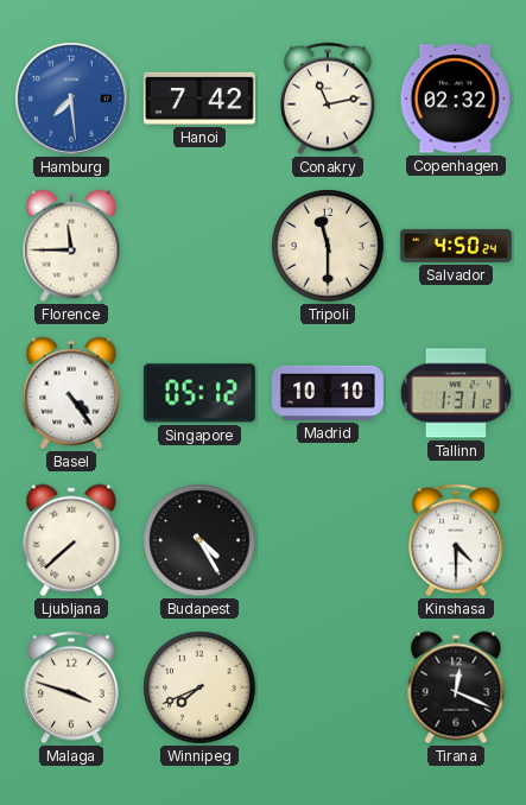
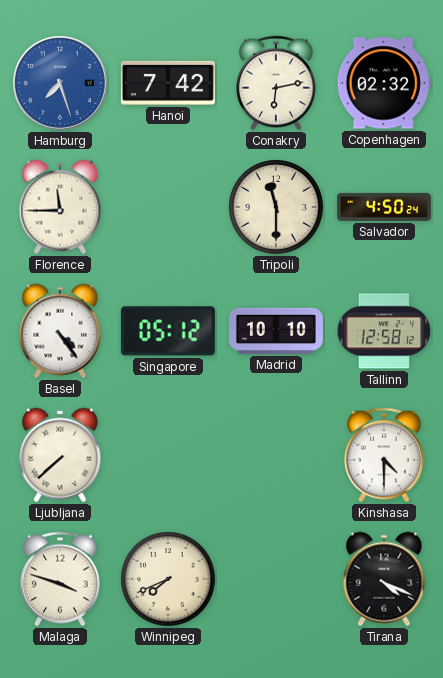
Hamburg: 7:29 -> 7:27
Conakry: 11:13 -> 6:13
Tallinn: 1:31 -> 12:58
Budapest: 4:25 -> none
Tirana: 12:19 -> 4:19
